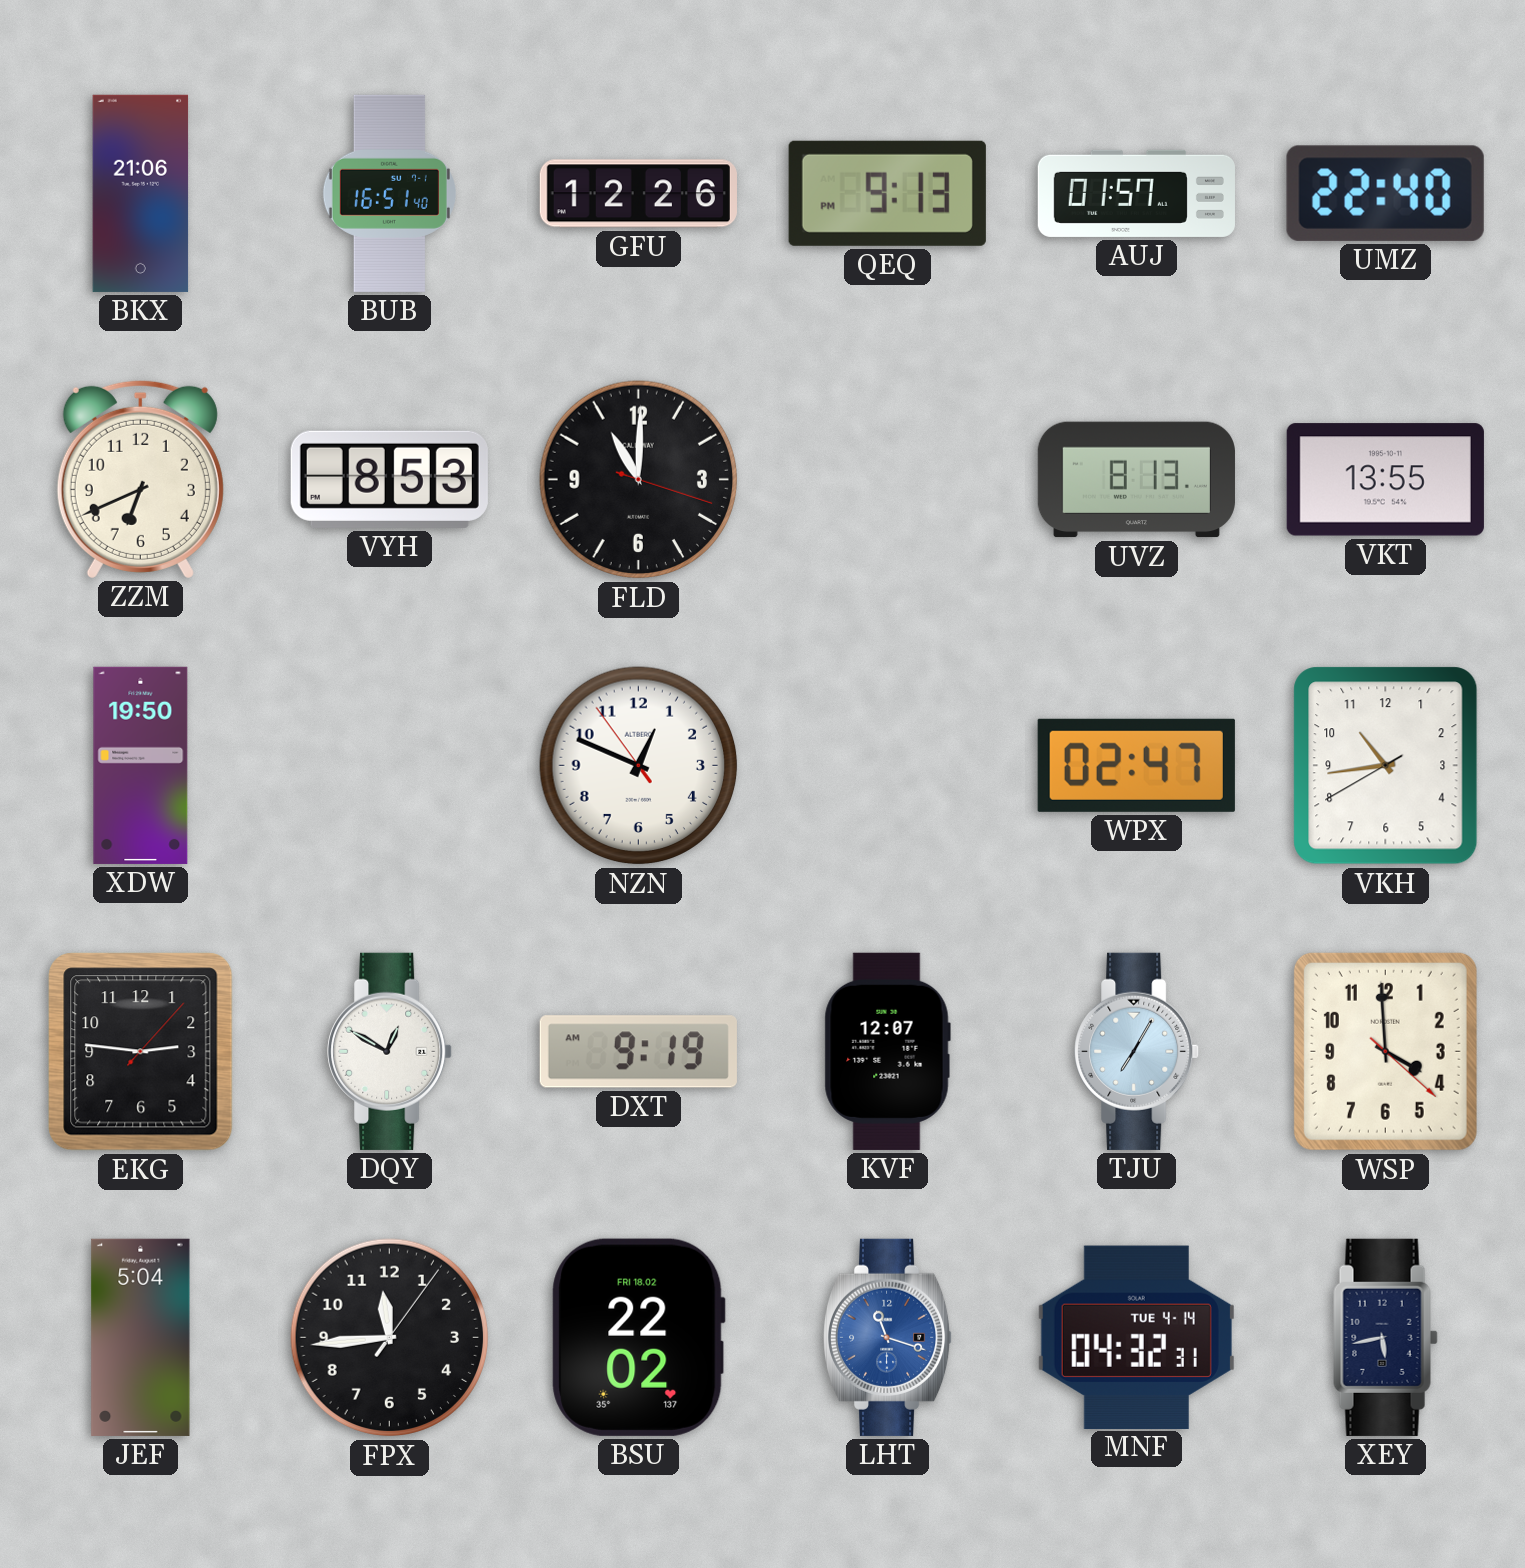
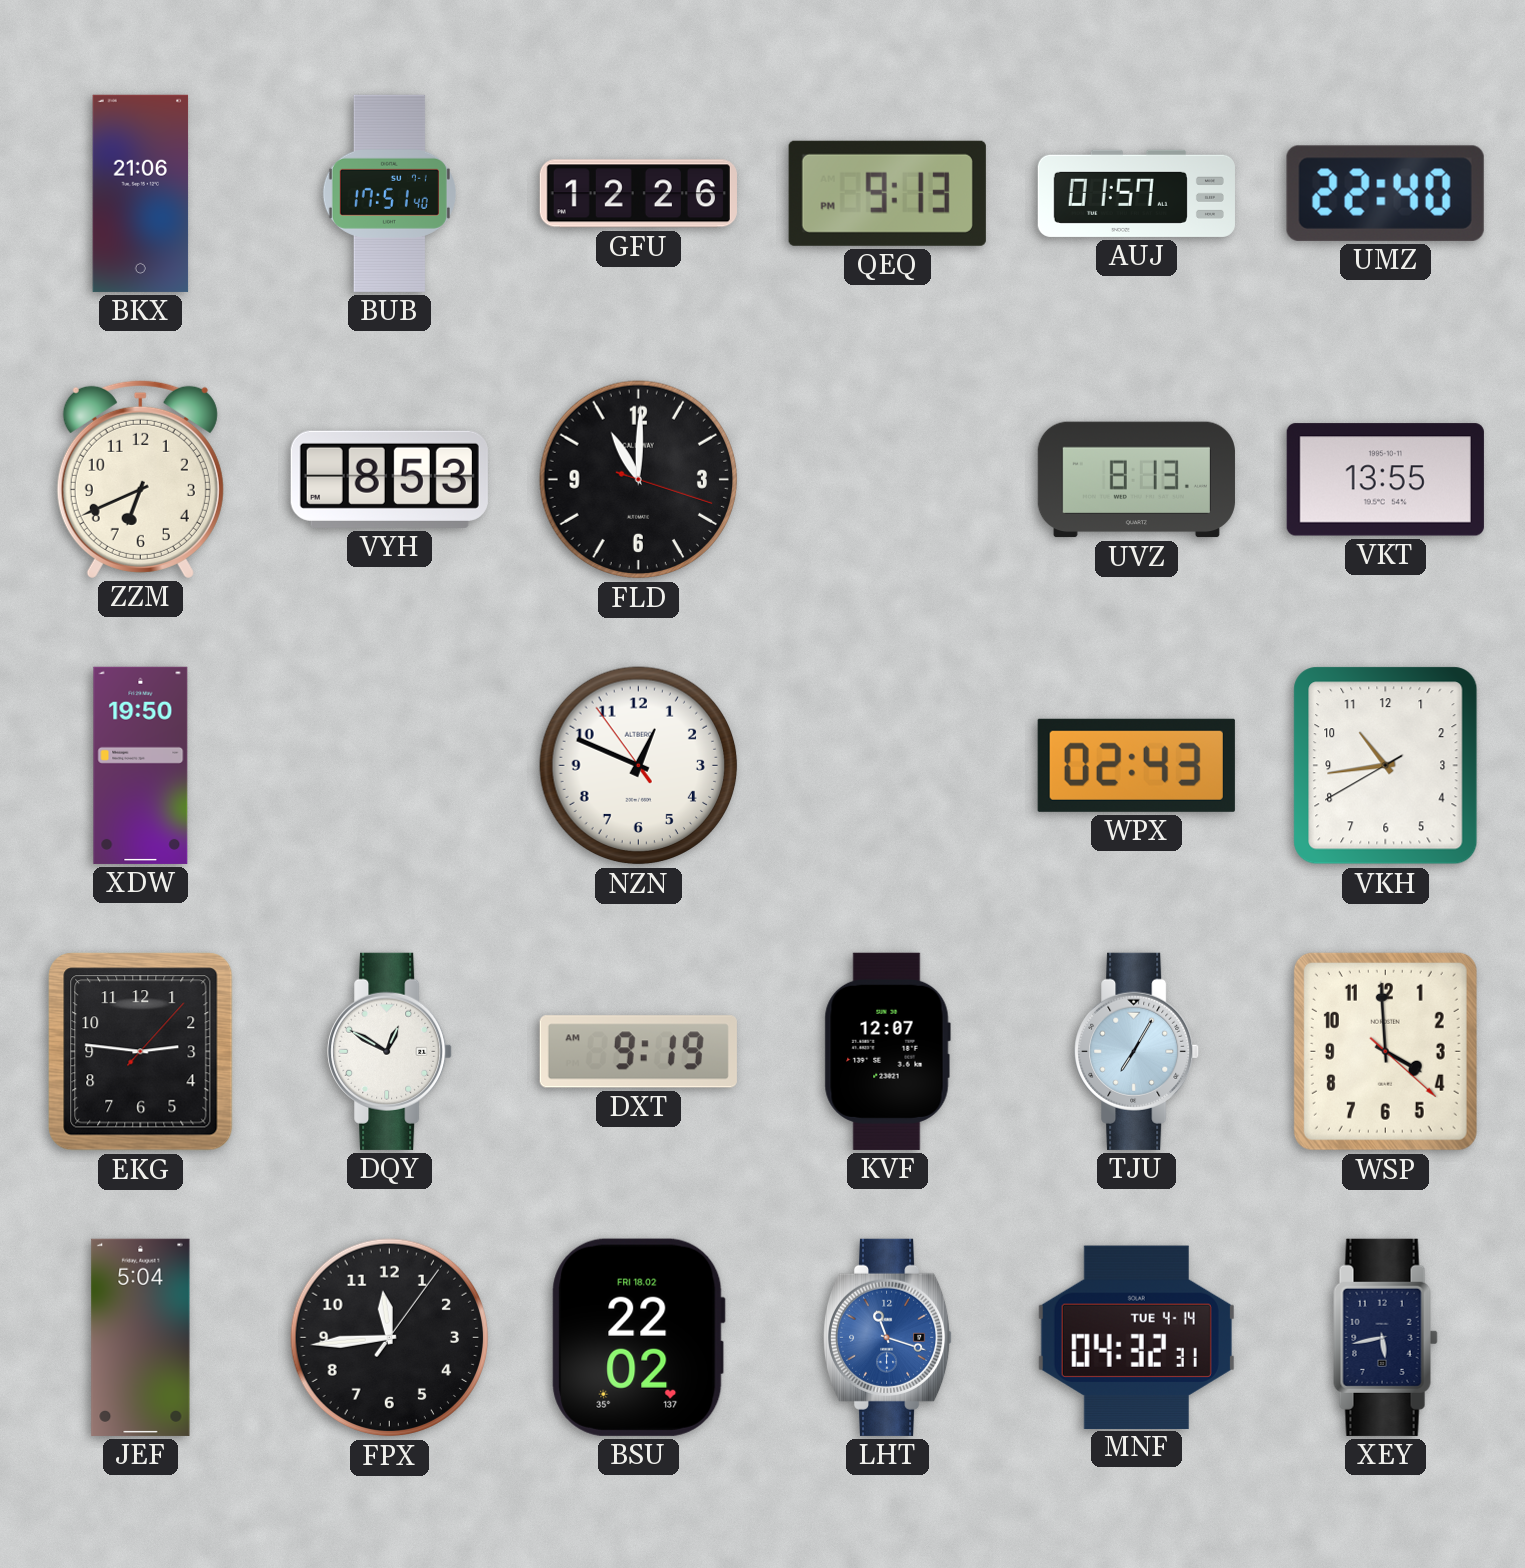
BUB: 16:51 -> 17:51
WPX: 02:47 -> 02:43
